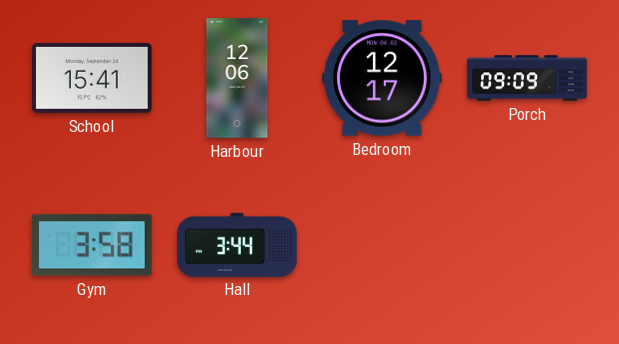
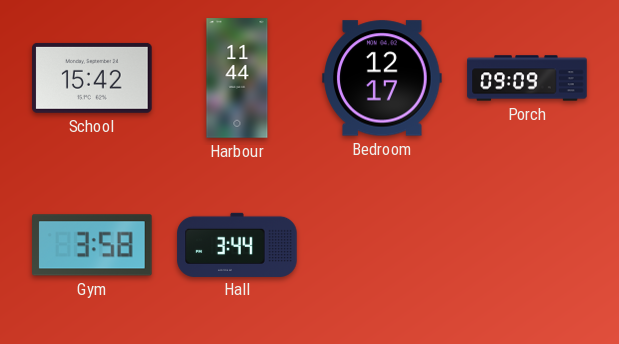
School: 15:41 -> 15:42
Harbour: 12:06 -> 11:44
